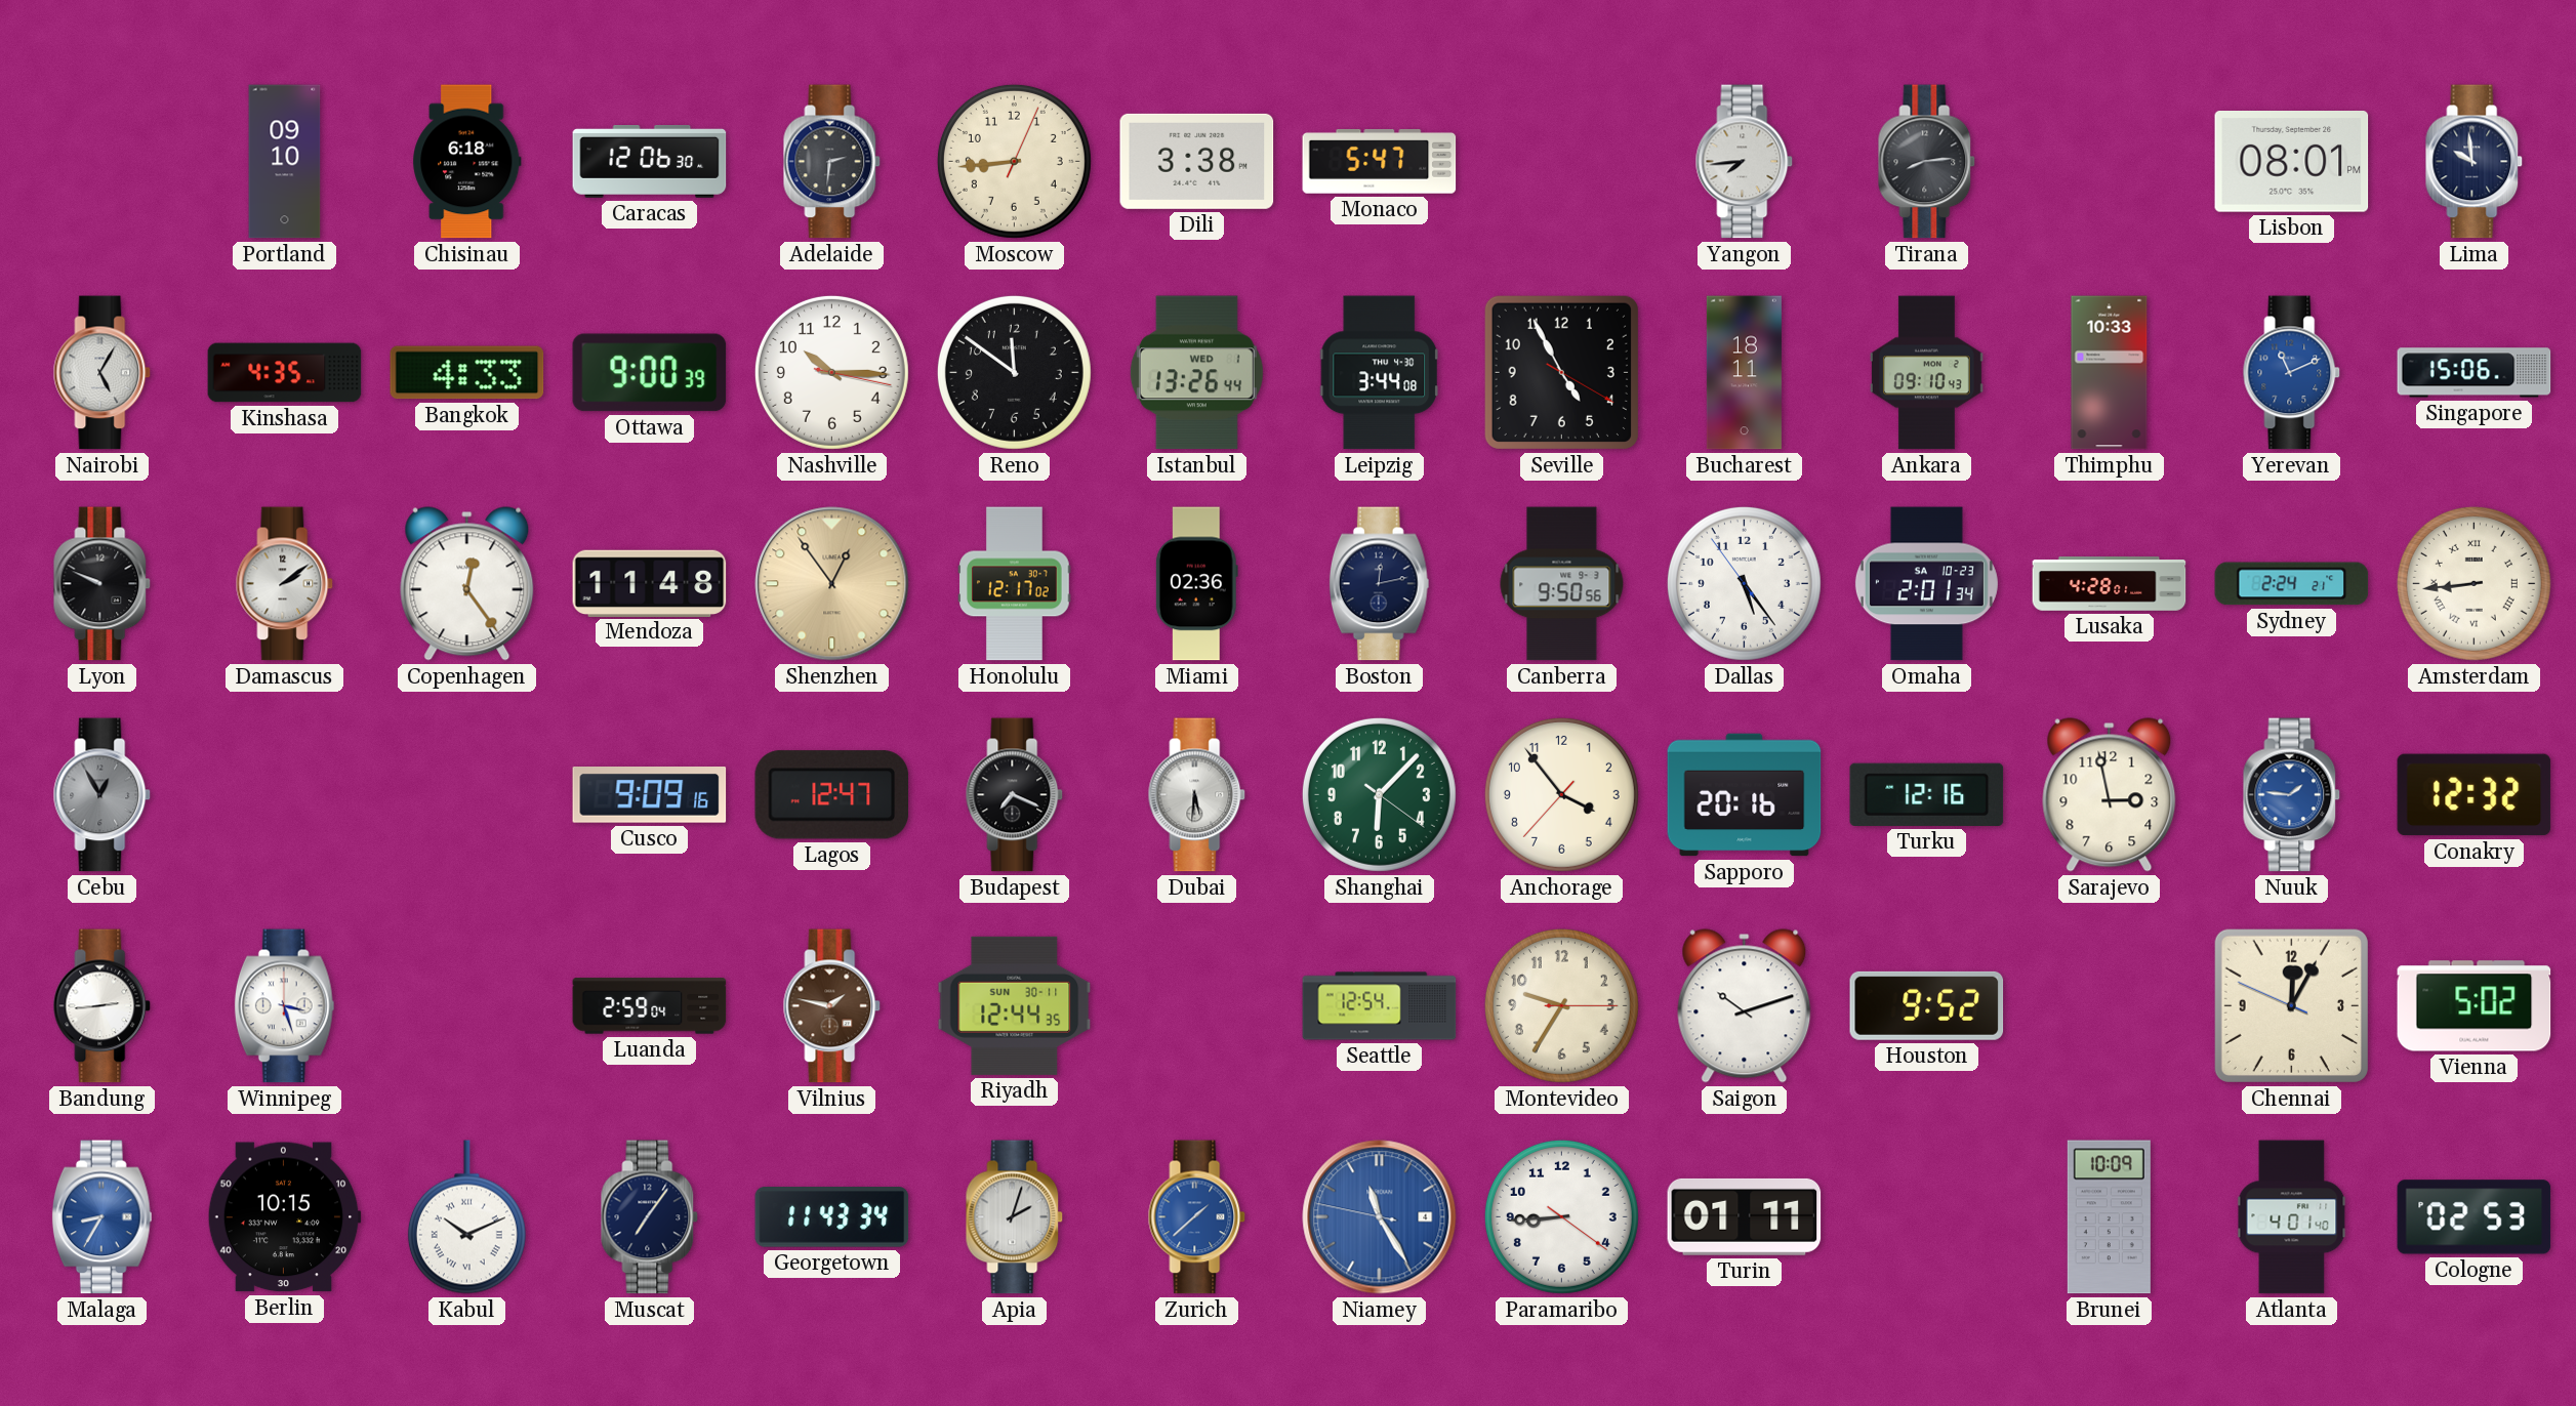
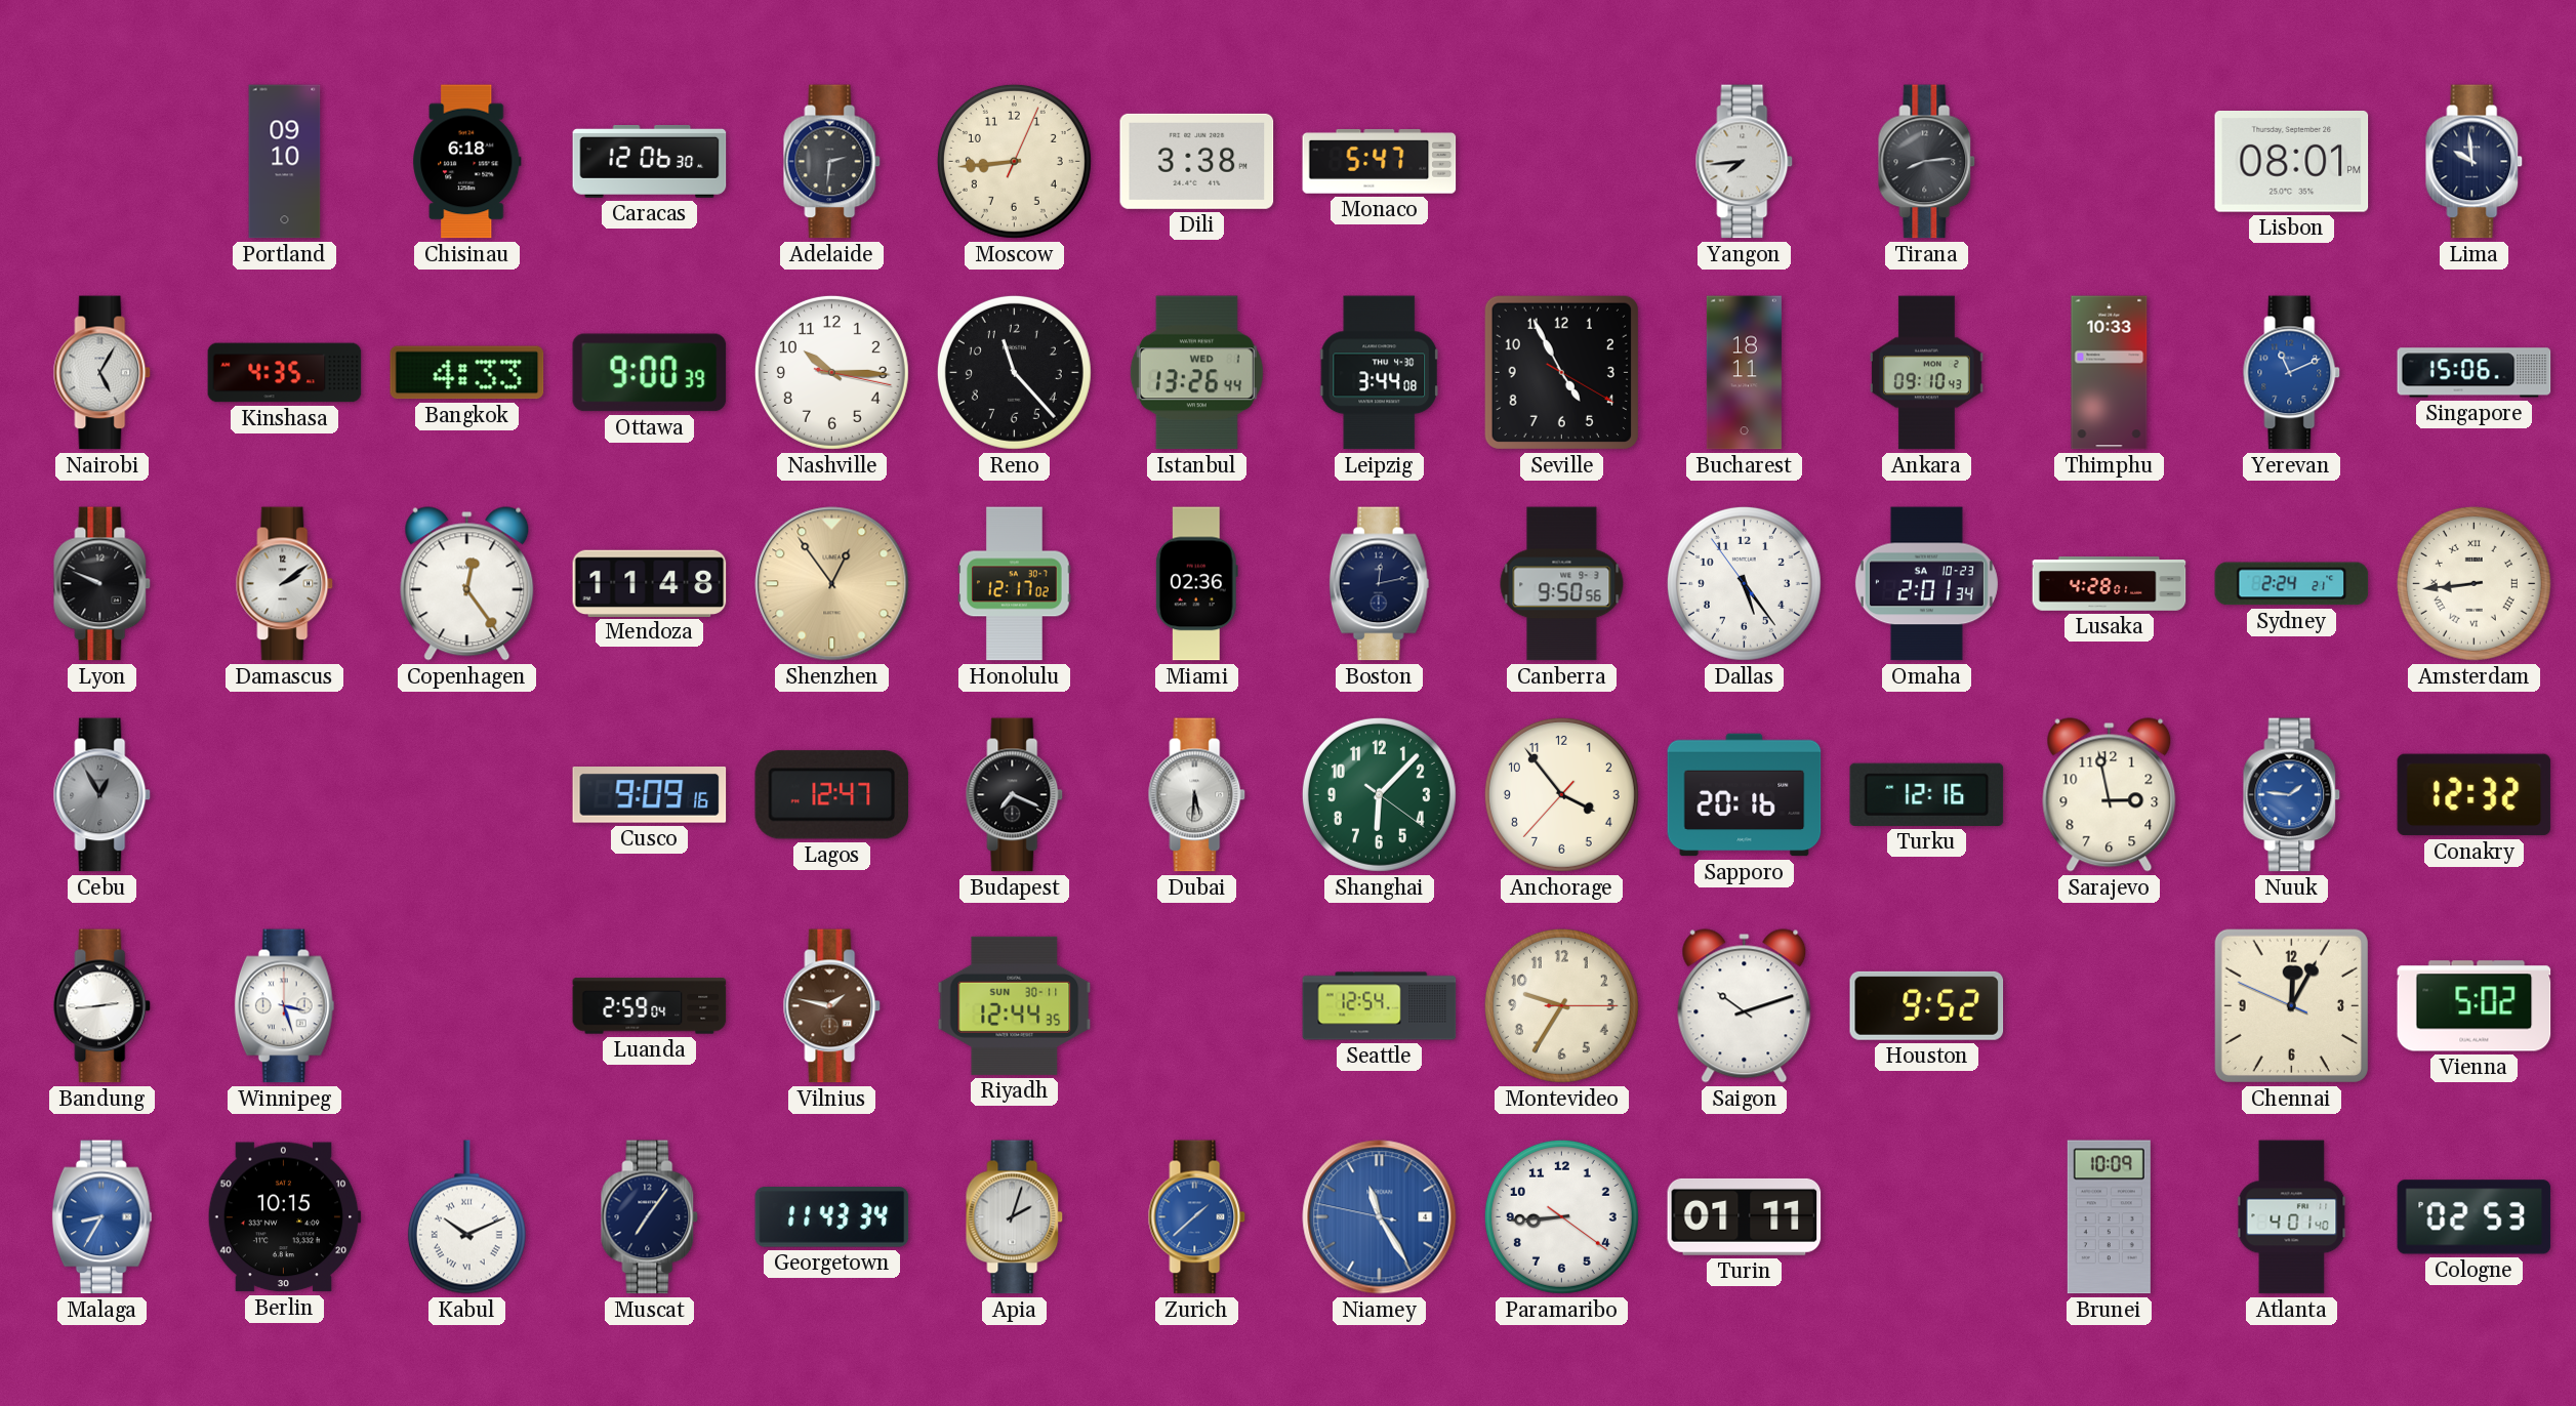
Reno: 11:51 -> 11:23
